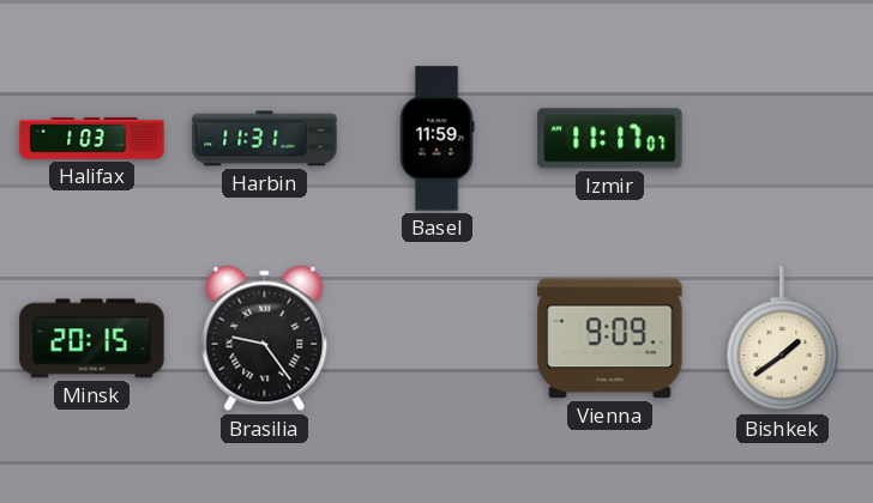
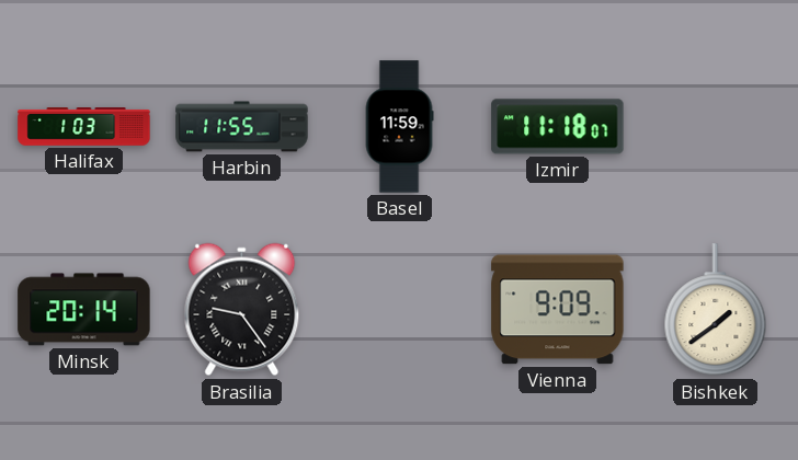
Harbin: 11:31 -> 11:55
Izmir: 11:17 -> 11:18
Minsk: 20:15 -> 20:14
